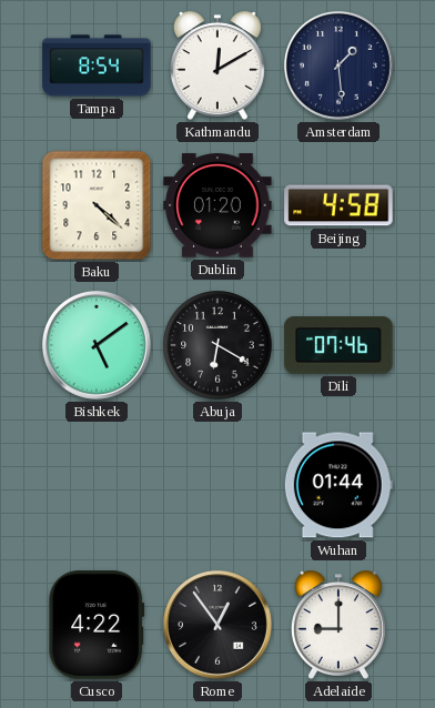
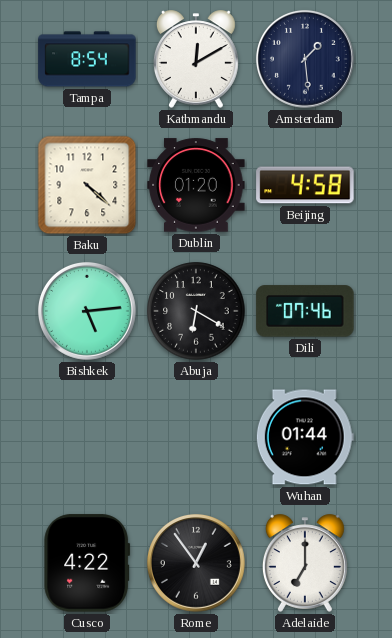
Bishkek: 5:09 -> 5:14
Adelaide: 9:00 -> 7:00
